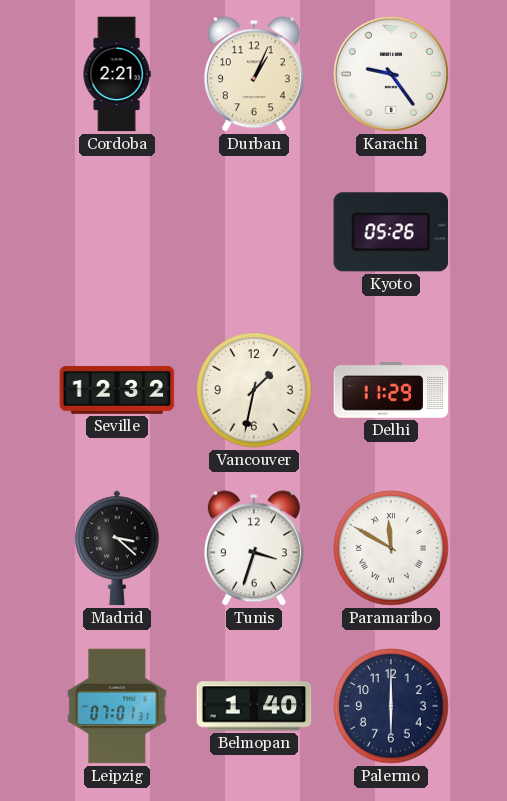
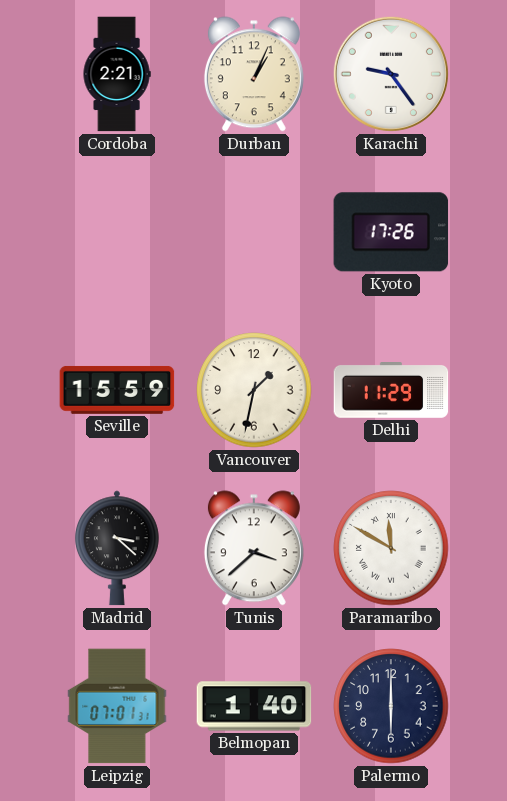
Kyoto: 05:26 -> 17:26
Seville: 12:32 -> 15:59
Tunis: 3:33 -> 3:38
